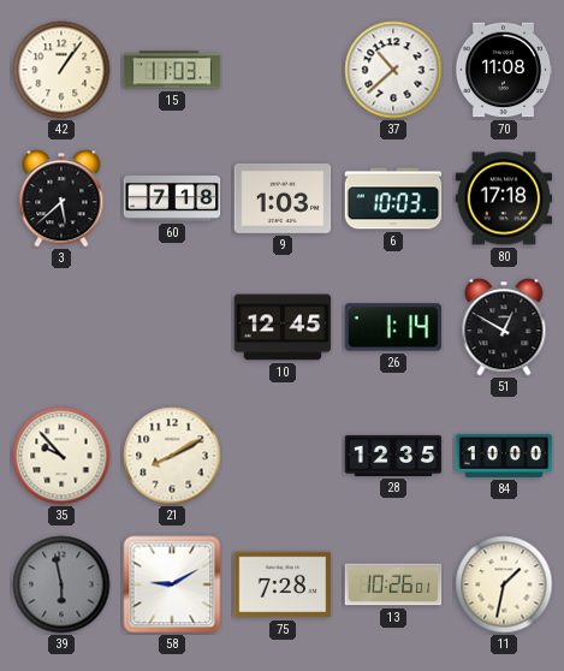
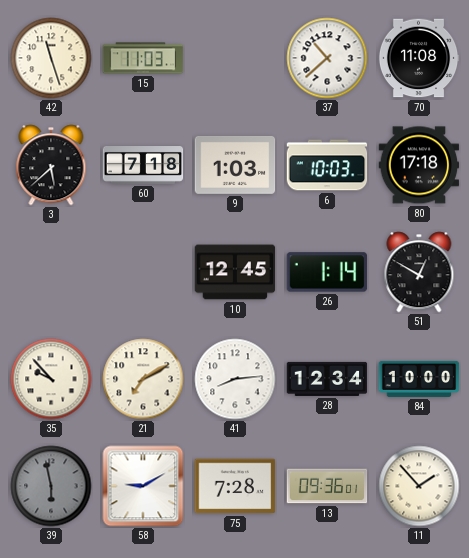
42: 1:06 -> 11:27
21: 8:10 -> 7:10
41: none -> 8:14
28: 12:35 -> 12:34
13: 10:26 -> 09:36
11: 1:32 -> 1:53
